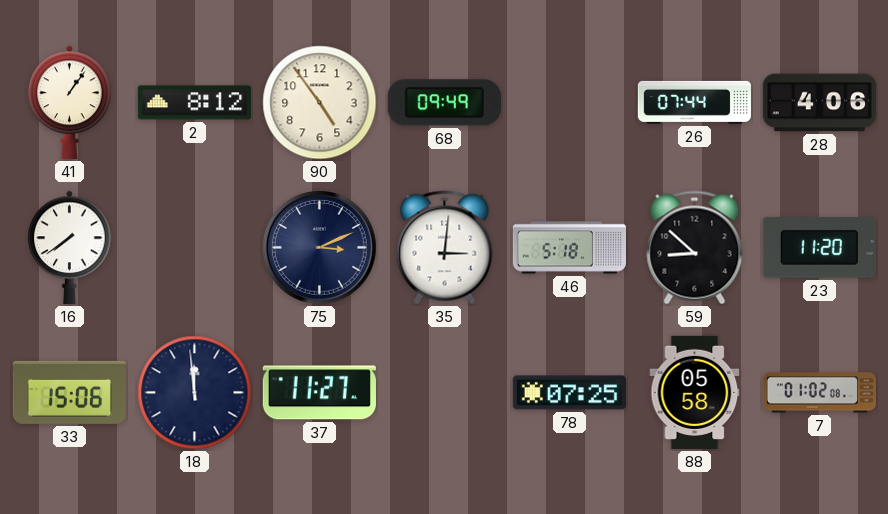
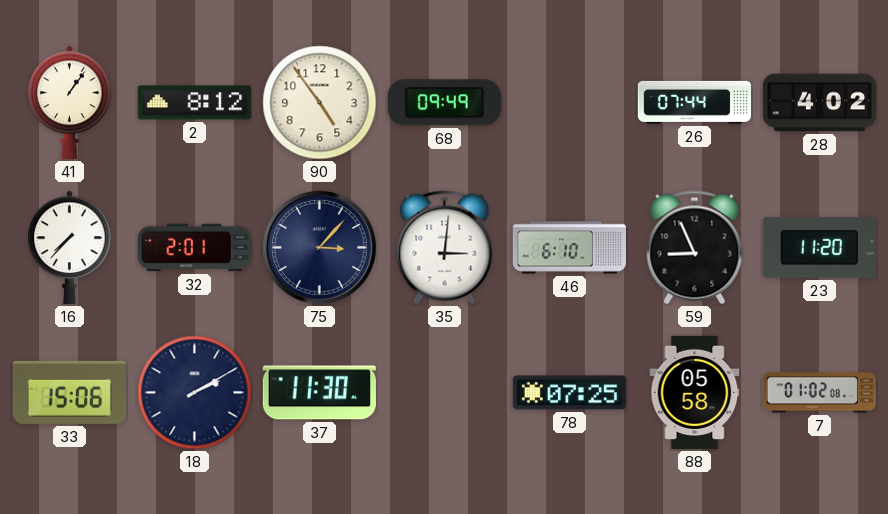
28: 4:06 -> 4:02
16: 7:39 -> 7:37
32: none -> 2:01
75: 3:11 -> 3:07
46: 5:18 -> 6:10
59: 8:52 -> 8:56
18: 11:59 -> 2:10
37: 11:27 -> 11:30
